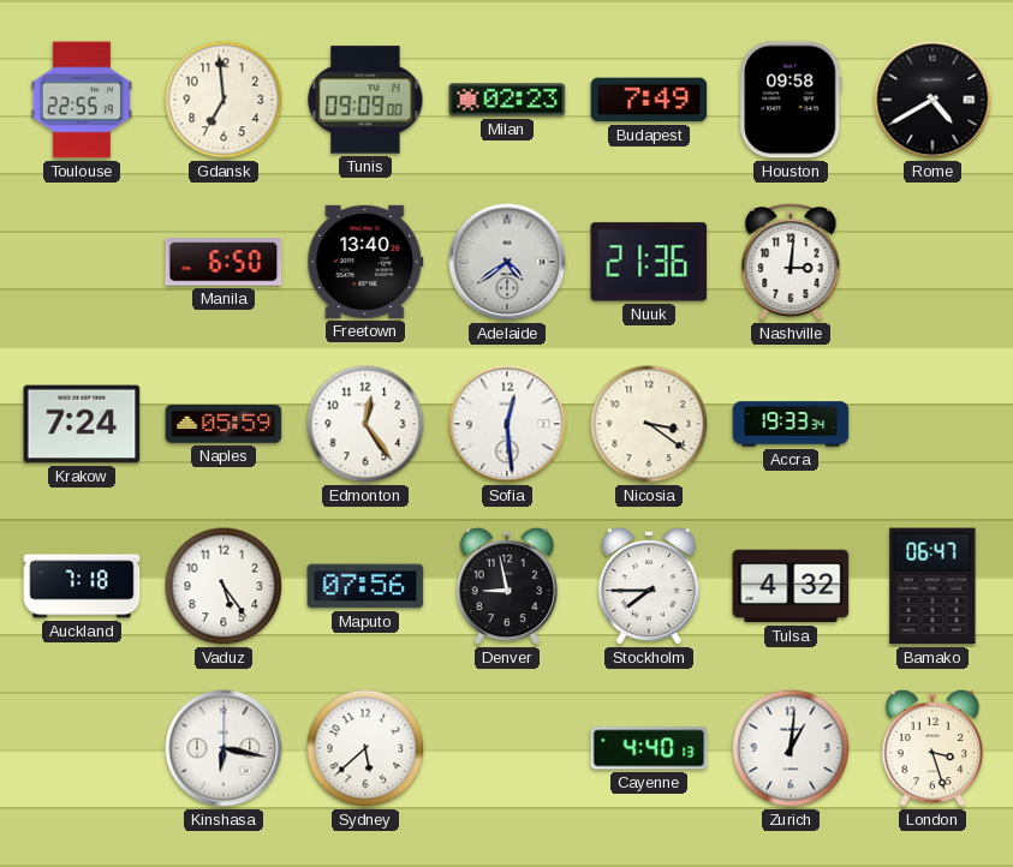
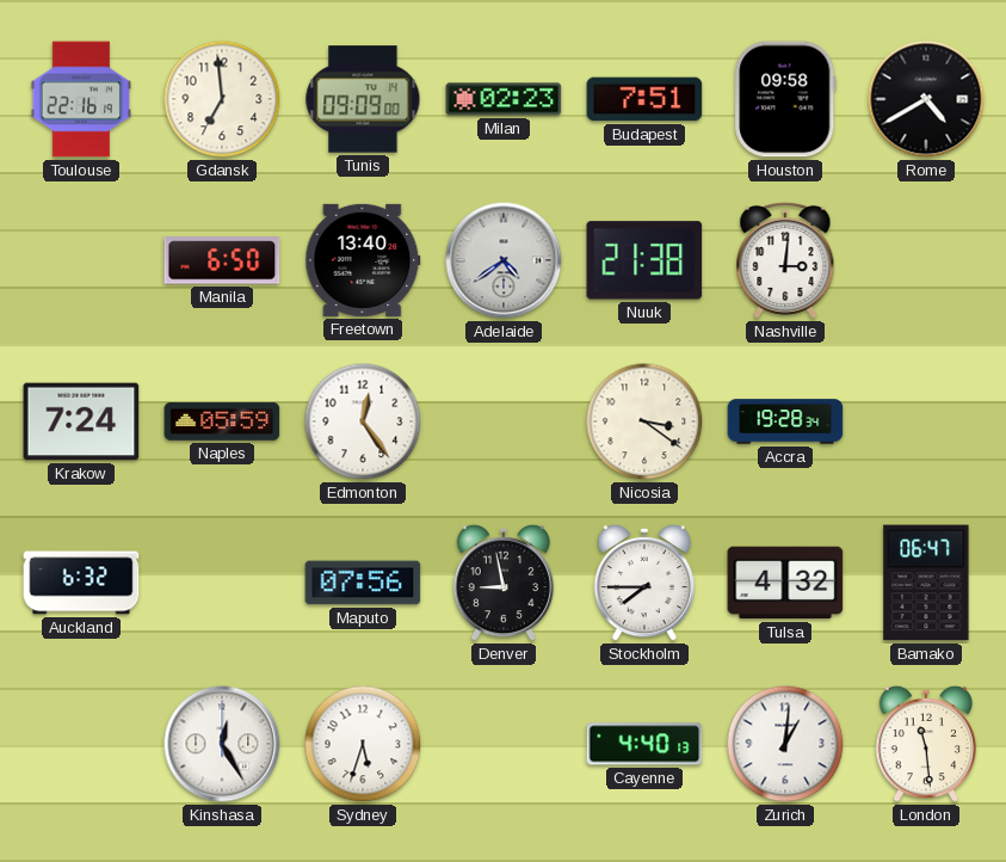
Toulouse: 22:55 -> 22:16
Budapest: 7:49 -> 7:51
Nuuk: 21:36 -> 21:38
Sofia: 12:29 -> none
Accra: 19:33 -> 19:28
Auckland: 7:18 -> 6:32
Vaduz: 5:24 -> none
Kinshasa: 6:17 -> 12:25
Sydney: 5:38 -> 5:33
London: 3:27 -> 11:29
